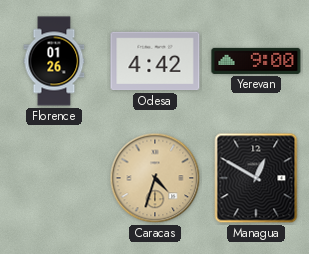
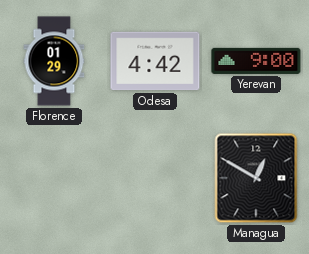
Florence: 01:26 -> 01:29
Caracas: 4:33 -> none
